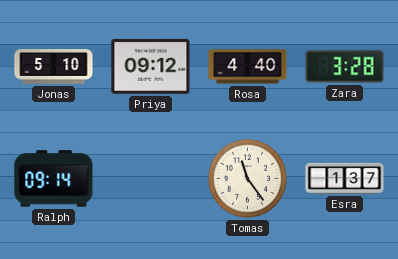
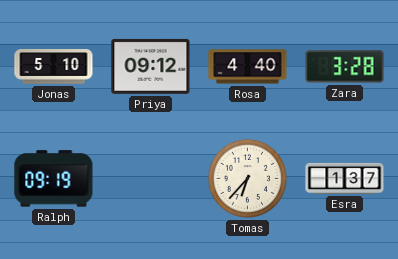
Ralph: 09:14 -> 09:19
Tomas: 11:24 -> 6:37
